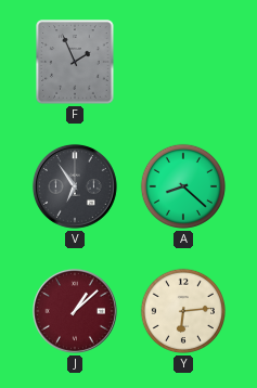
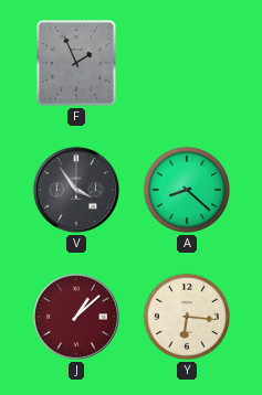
V: 6:54 -> 3:54
Y: 6:14 -> 6:16
